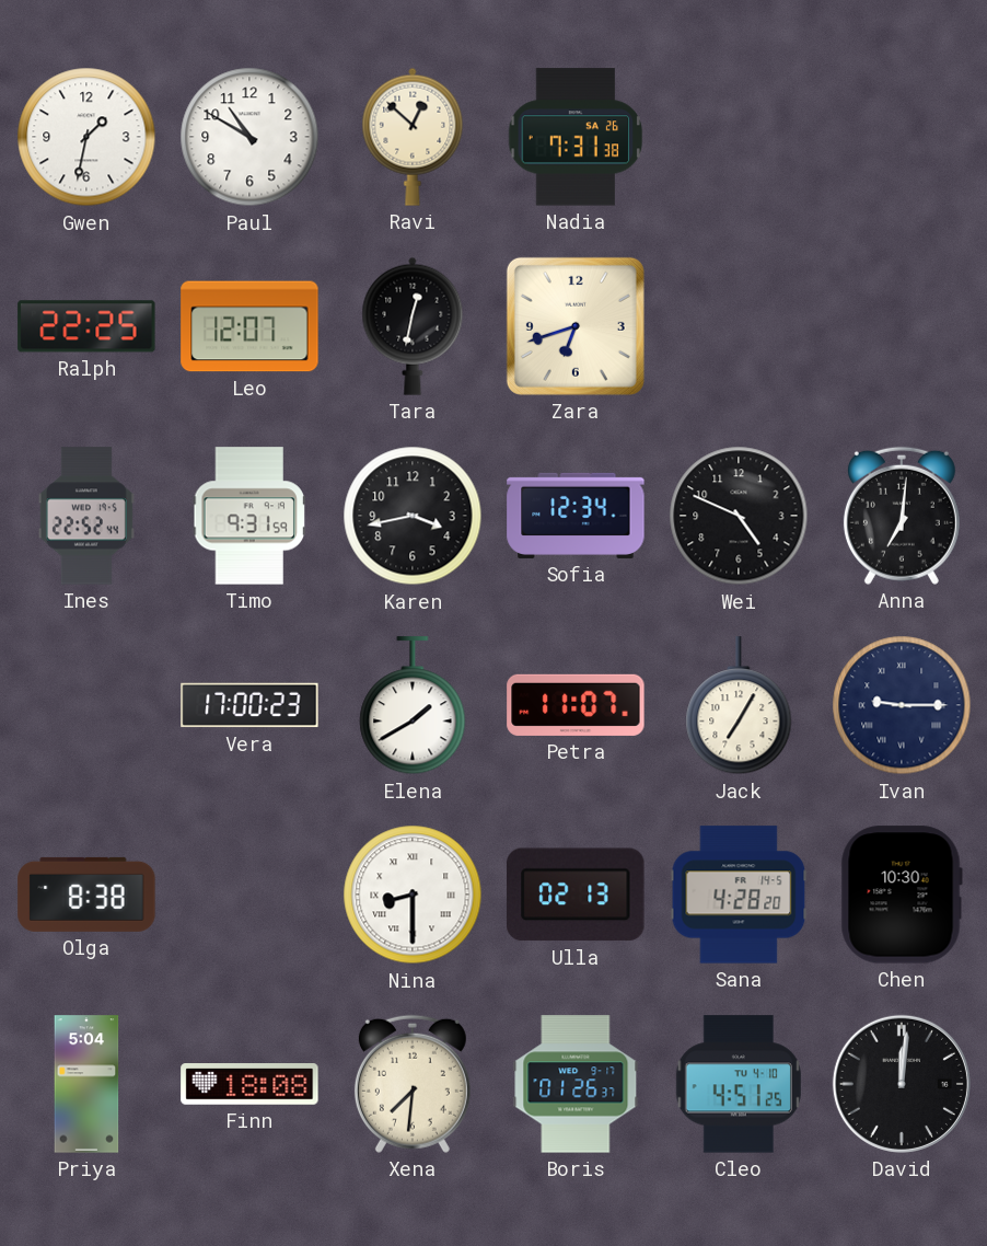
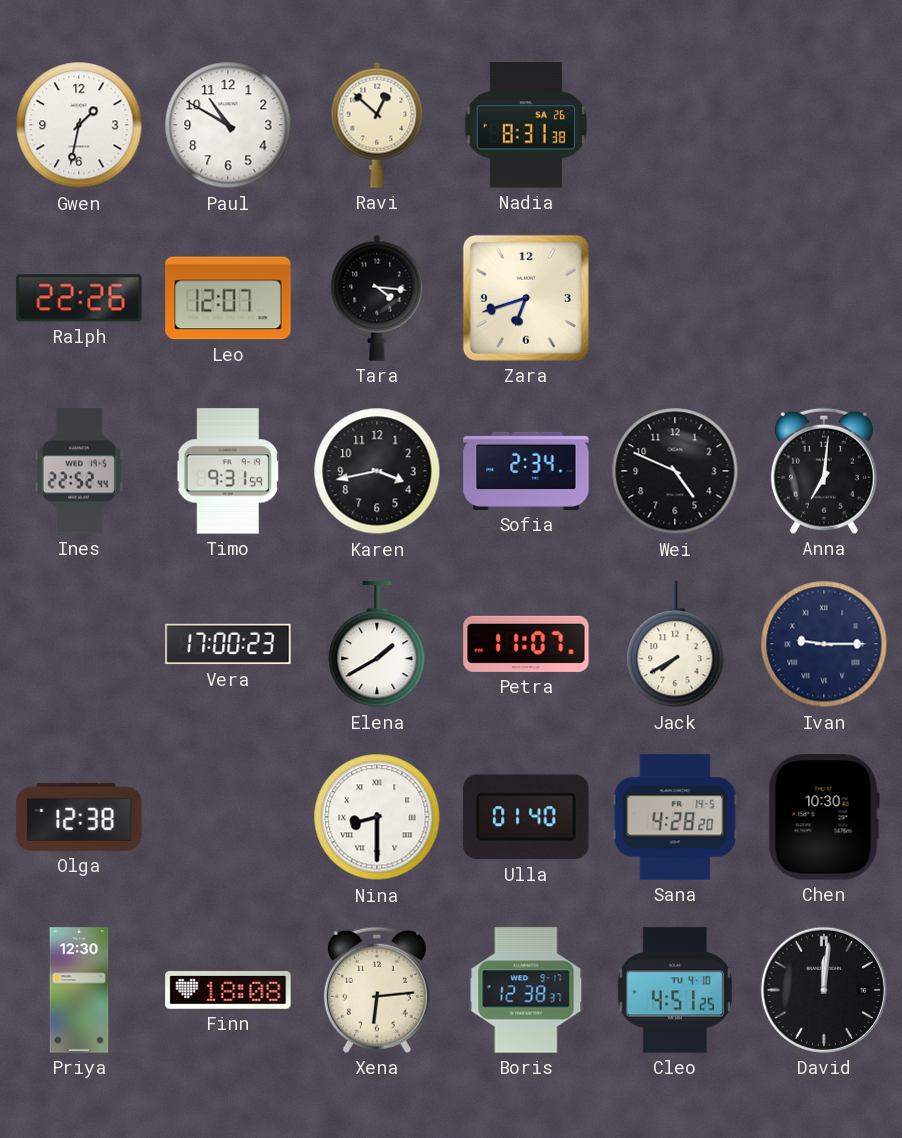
Nadia: 7:31 -> 8:31
Ralph: 22:25 -> 22:26
Tara: 12:32 -> 4:16
Sofia: 12:34 -> 2:34
Jack: 7:05 -> 7:40
Olga: 8:38 -> 12:38
Ulla: 02:13 -> 01:40
Priya: 5:04 -> 12:30
Xena: 7:31 -> 6:14
Boris: 01:26 -> 12:38
